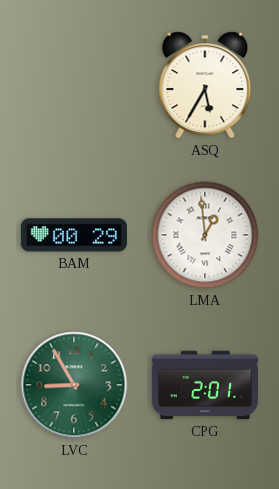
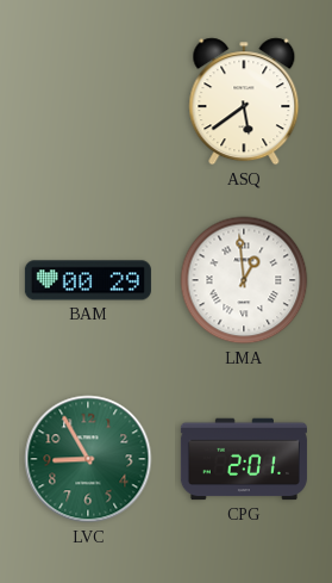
ASQ: 5:35 -> 5:39
